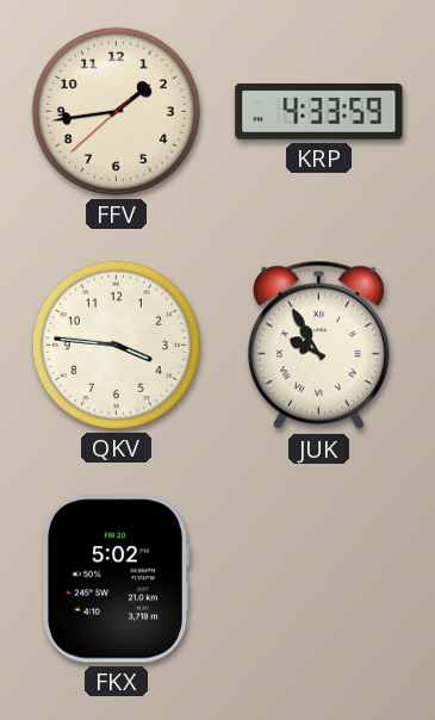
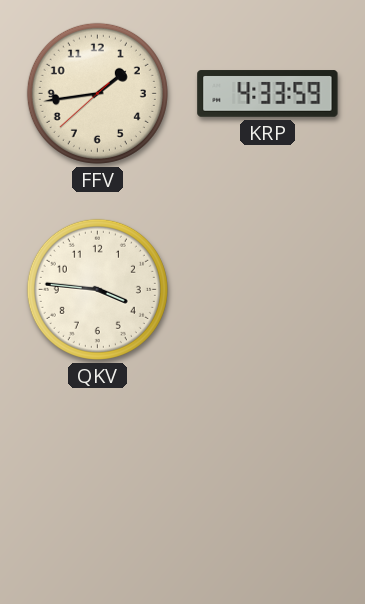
JUK: 9:55 -> none
FKX: 5:02 -> none
